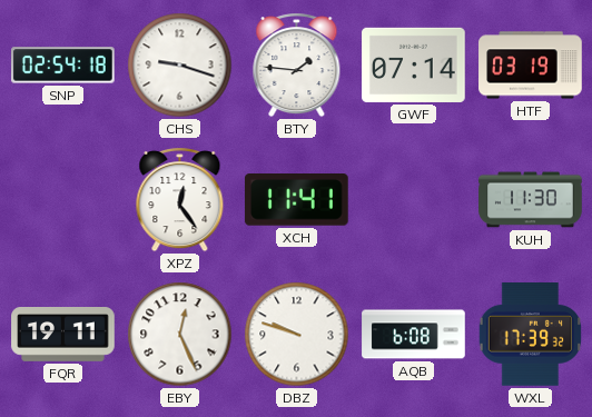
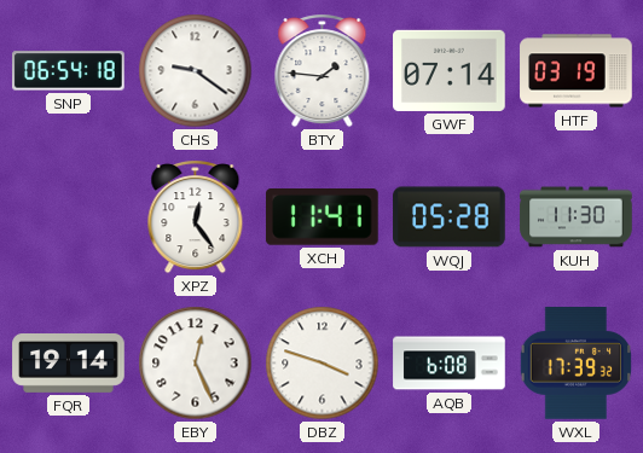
SNP: 02:54 -> 06:54
CHS: 9:18 -> 9:21
WQJ: none -> 05:28
FQR: 19:11 -> 19:14
DBZ: 9:48 -> 3:48
